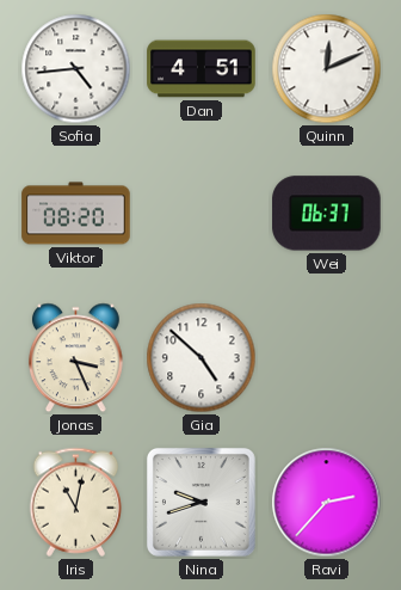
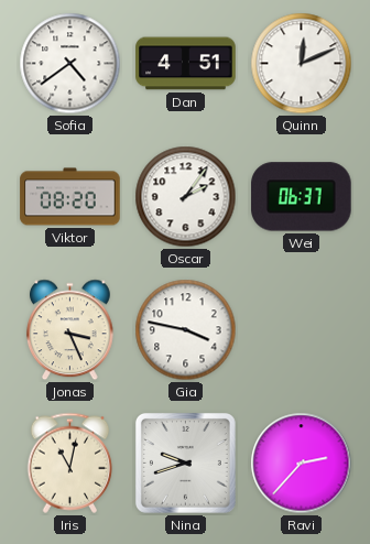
Sofia: 4:44 -> 4:39
Oscar: none -> 2:06
Gia: 4:52 -> 3:47
